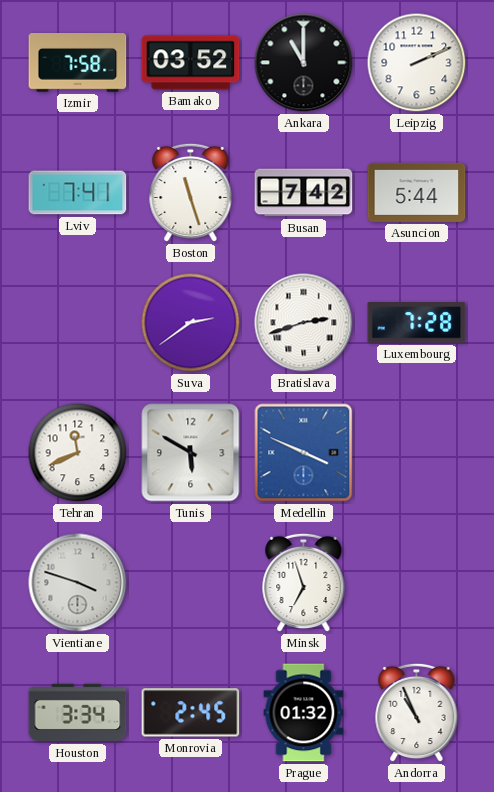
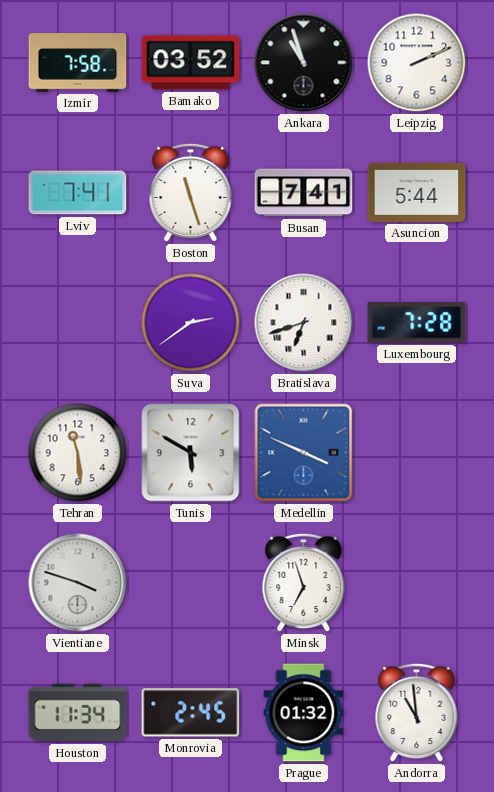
Ankara: 11:00 -> 10:57
Busan: 7:42 -> 7:41
Bratislava: 2:42 -> 6:42
Tehran: 11:41 -> 11:29
Houston: 3:34 -> 11:34
Andorra: 10:56 -> 10:59
